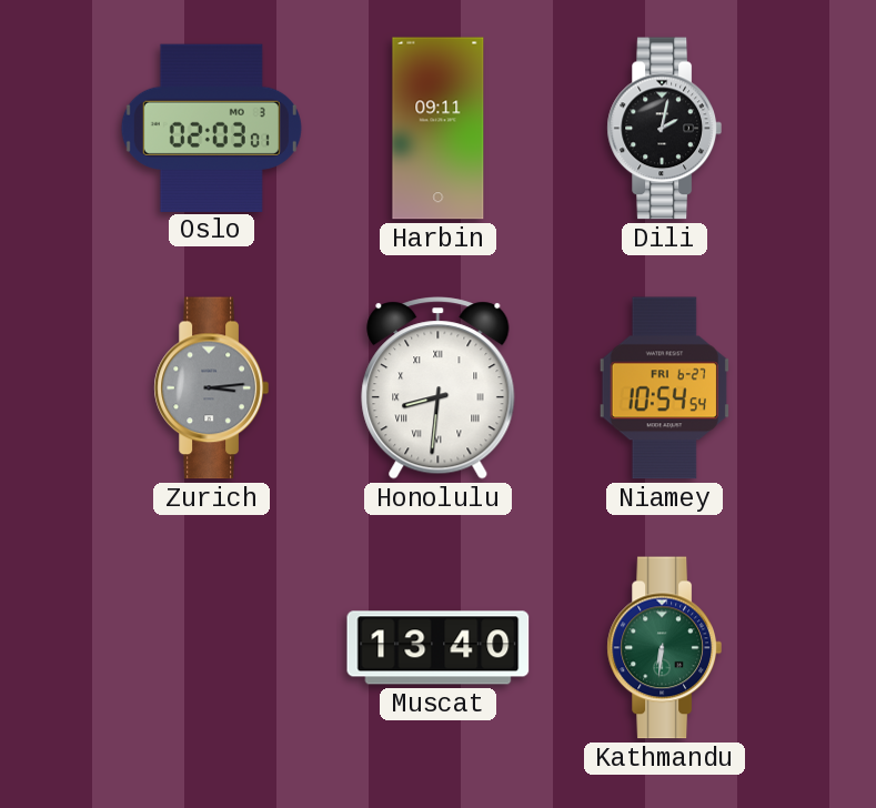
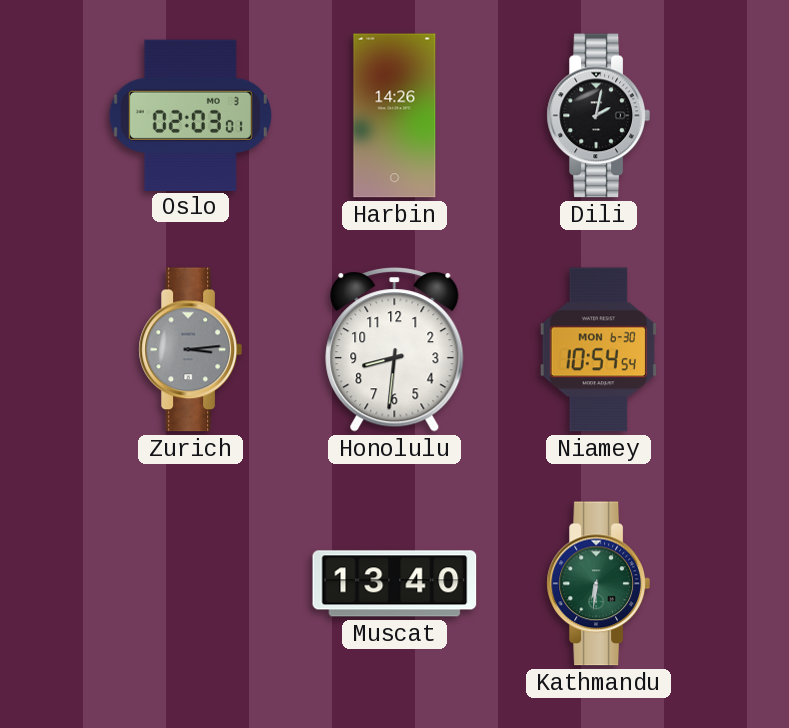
Harbin: 09:11 -> 14:26
Honolulu numerals: Roman -> Arabic
Niamey date: FRI 6-27 -> MON 6-30
